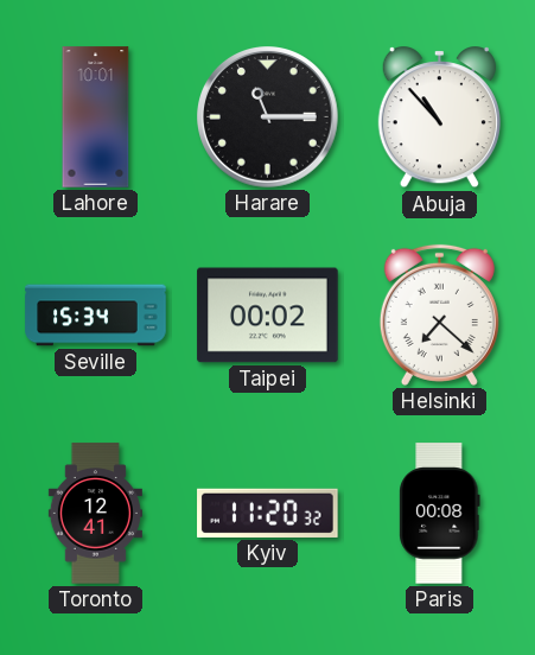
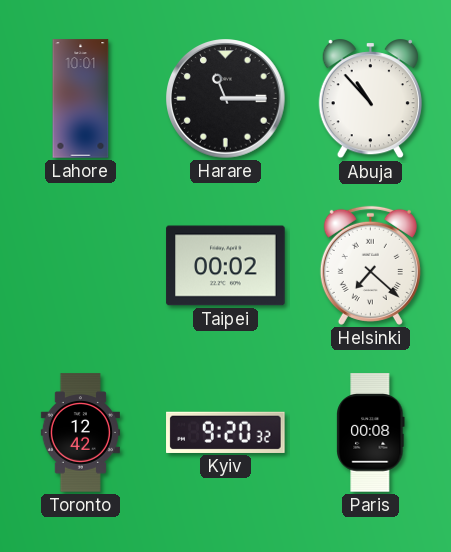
Seville: 15:34 -> none
Toronto: 12:41 -> 12:42
Kyiv: 11:20 -> 9:20
